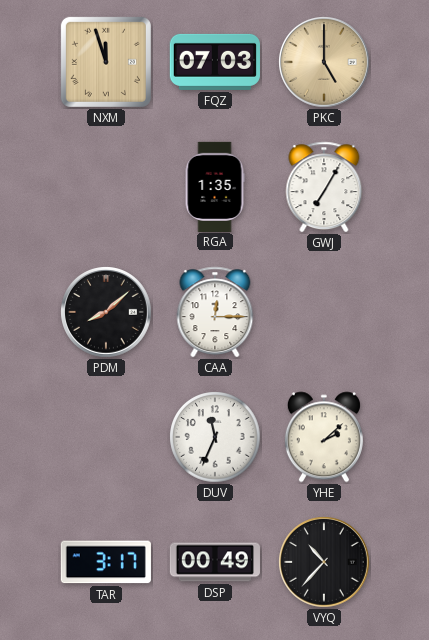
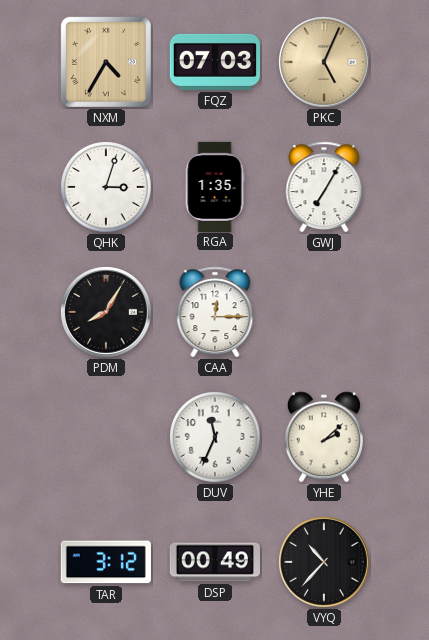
NXM: 11:57 -> 4:35
PKC: 5:00 -> 5:04
QHK: none -> 3:03
PDM: 8:08 -> 8:05
TAR: 3:17 -> 3:12
